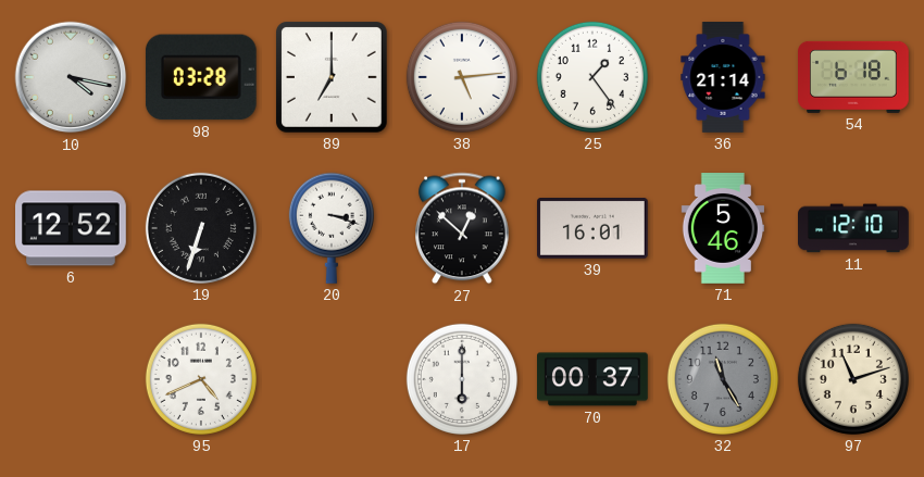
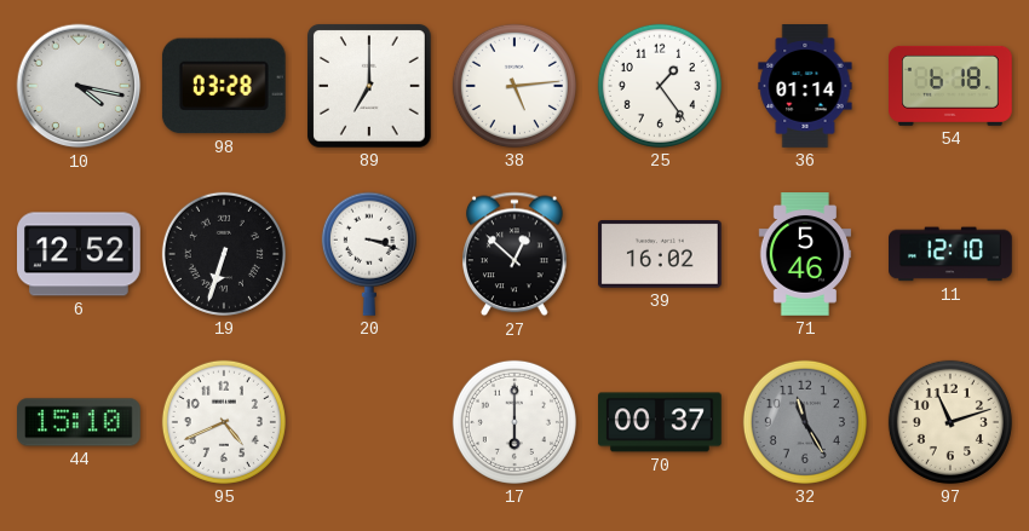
36: 21:14 -> 01:14
39: 16:01 -> 16:02
44: none -> 15:10
